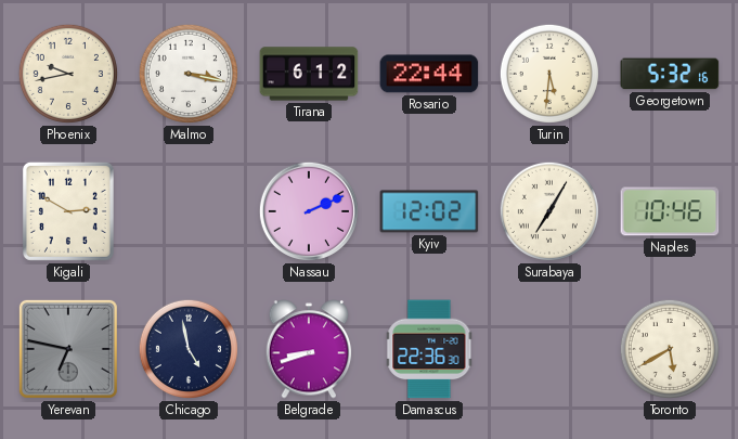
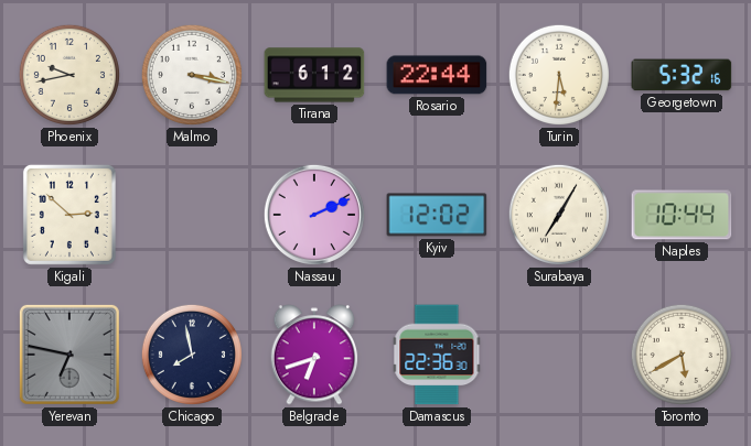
Kigali: 2:50 -> 2:52
Naples: 10:46 -> 10:44
Chicago: 4:58 -> 7:58
Belgrade: 8:42 -> 6:42
